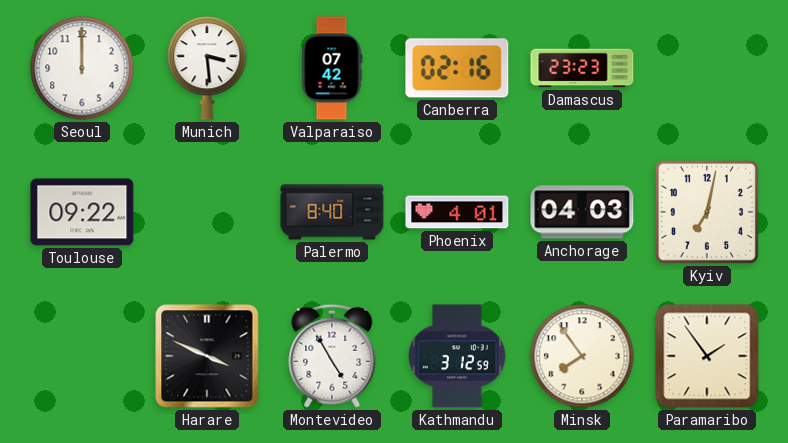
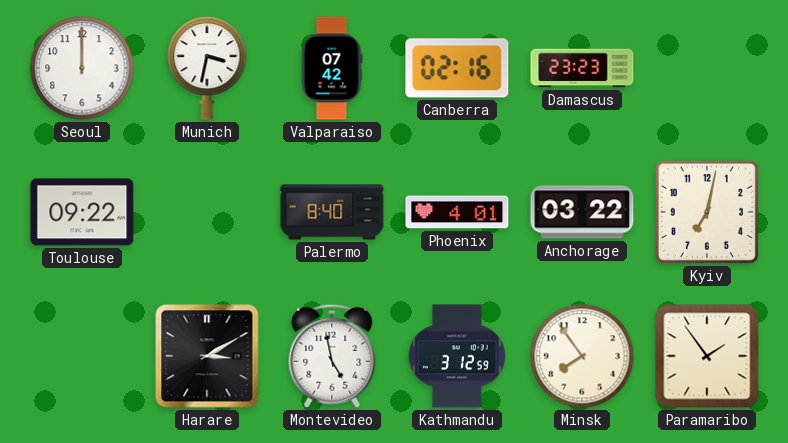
Munich: 3:29 -> 3:32
Anchorage: 04:03 -> 03:22
Harare: 3:49 -> 3:10
Montevideo: 4:55 -> 4:58
